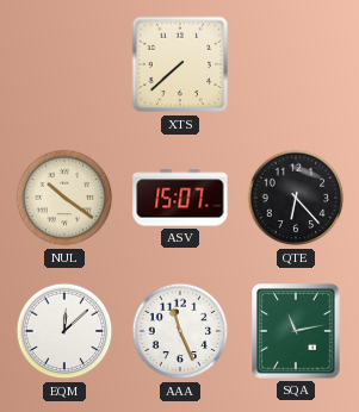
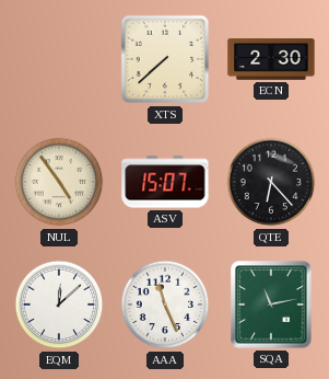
ECN: none -> 2:30
NUL: 10:21 -> 4:54
